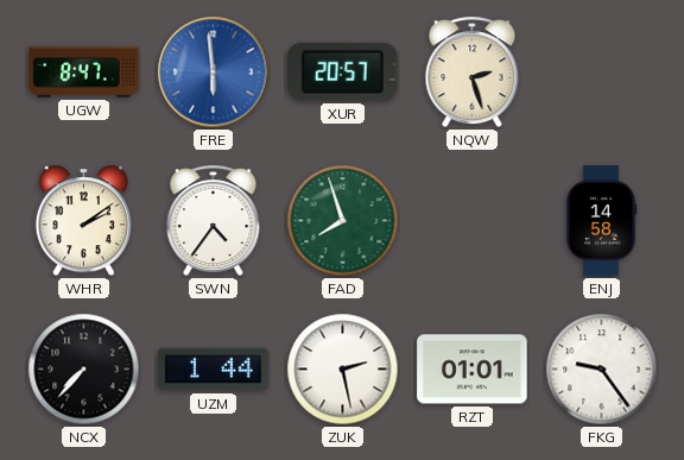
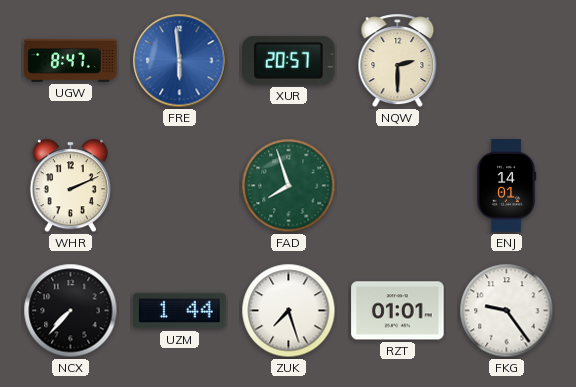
NQW: 2:27 -> 2:30
WHR: 2:09 -> 2:11
SWN: 4:36 -> none
ENJ: 14:58 -> 14:01
ZUK: 2:28 -> 7:27
